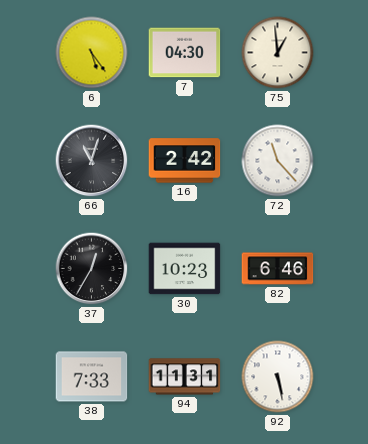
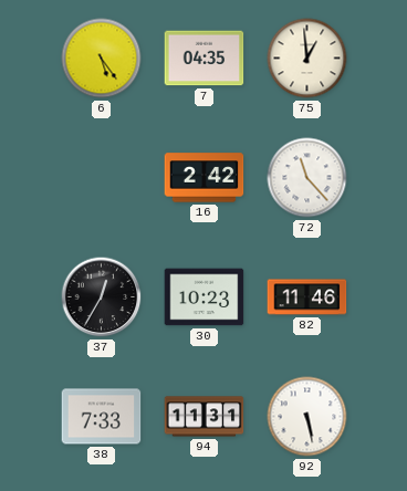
7: 04:30 -> 04:35
66: 11:03 -> none
82: 6:46 -> 11:46
